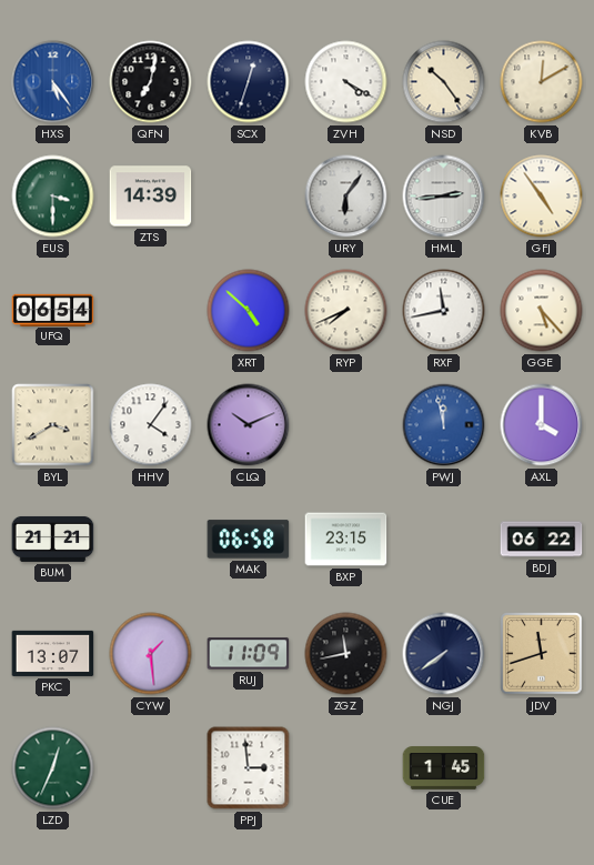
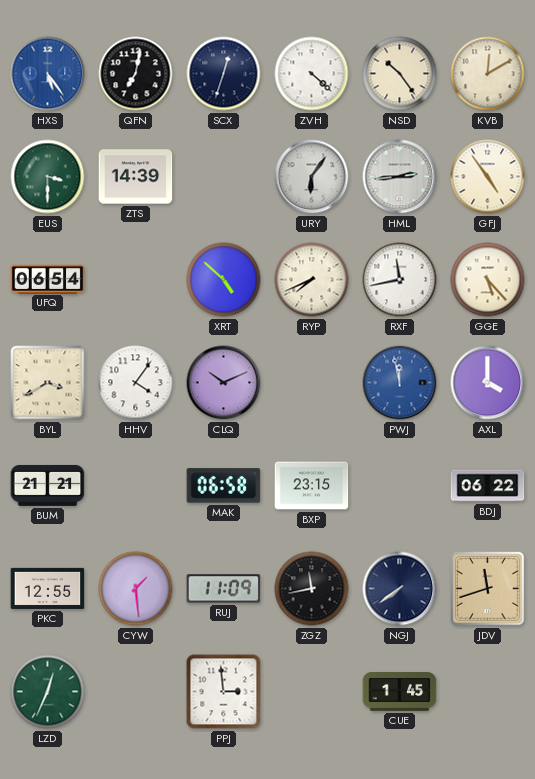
ZVH: 4:20 -> 4:22
PKC: 13:07 -> 12:55
